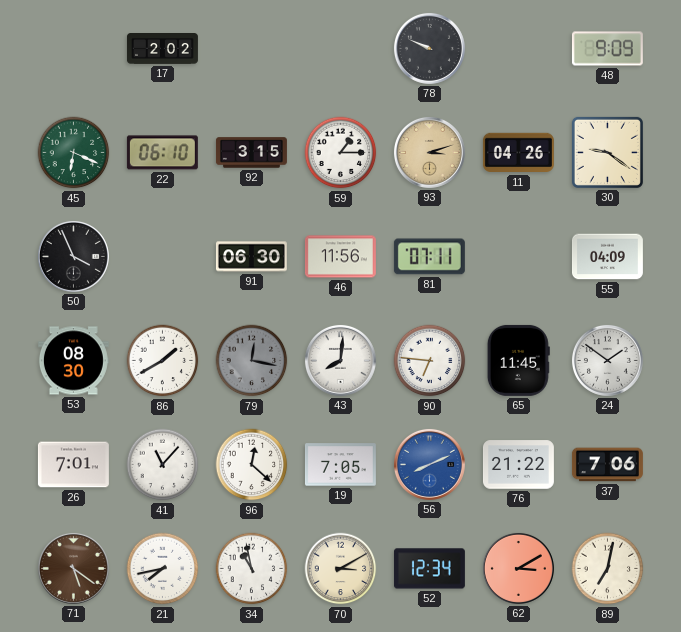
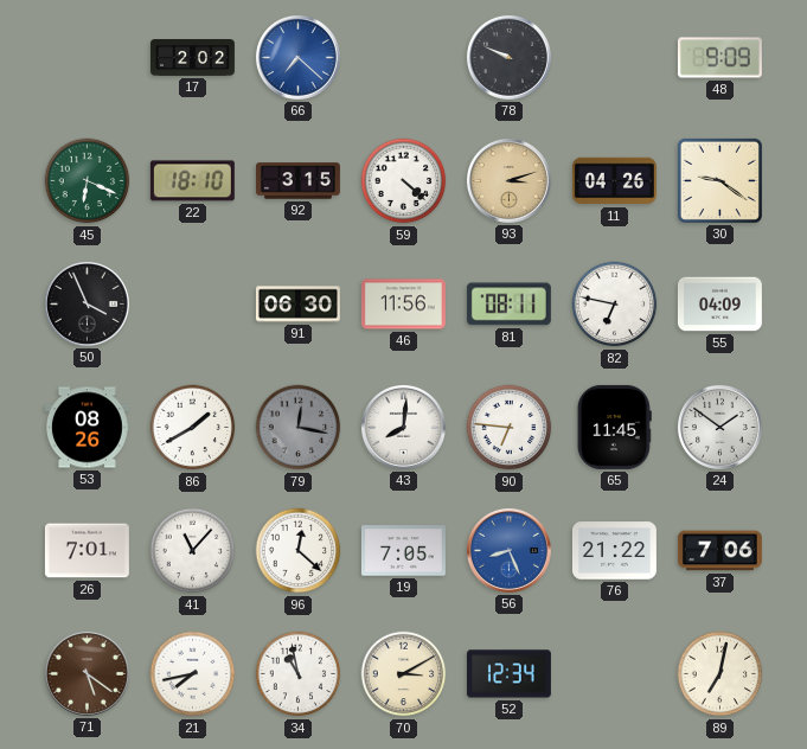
66: none -> 7:22
22: 06:10 -> 18:10
59: 1:15 -> 4:22
81: 07:11 -> 08:11
82: none -> 6:47
53: 08:30 -> 08:26
56: 8:11 -> 8:26
62: 3:10 -> none
